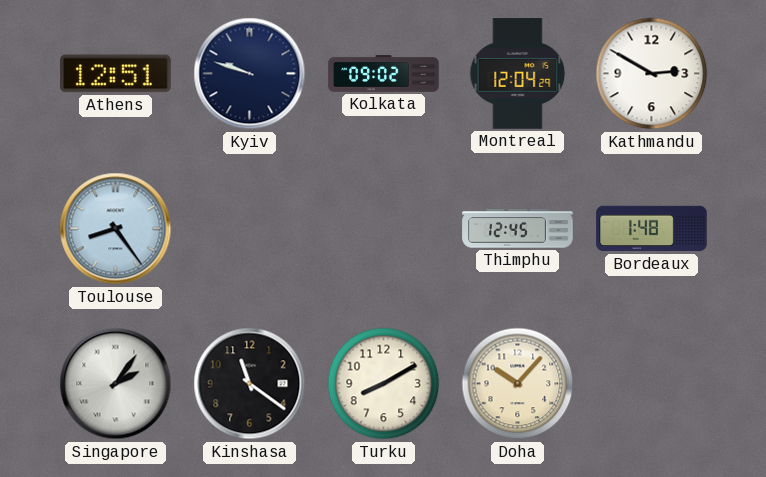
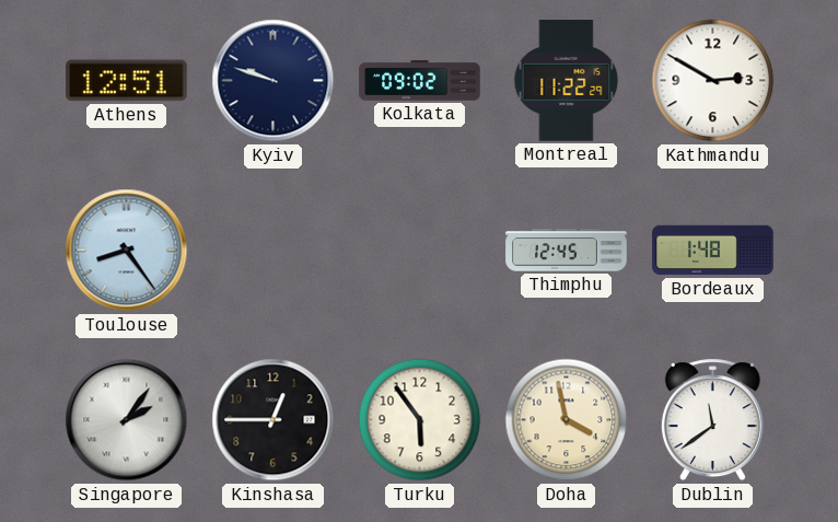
Montreal: 12:04 -> 11:22
Kinshasa: 11:21 -> 12:45
Turku: 8:10 -> 5:54
Doha: 10:07 -> 3:58
Dublin: none -> 11:39
